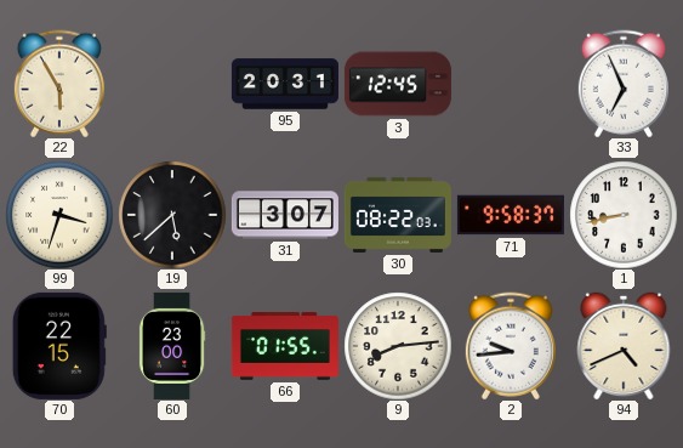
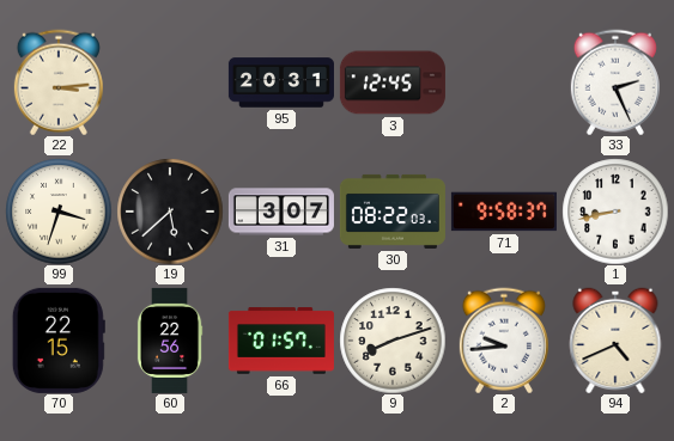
22: 5:55 -> 3:14
33: 6:56 -> 2:26
60: 23:00 -> 22:56
66: 01:55 -> 01:57
9: 8:14 -> 8:12
